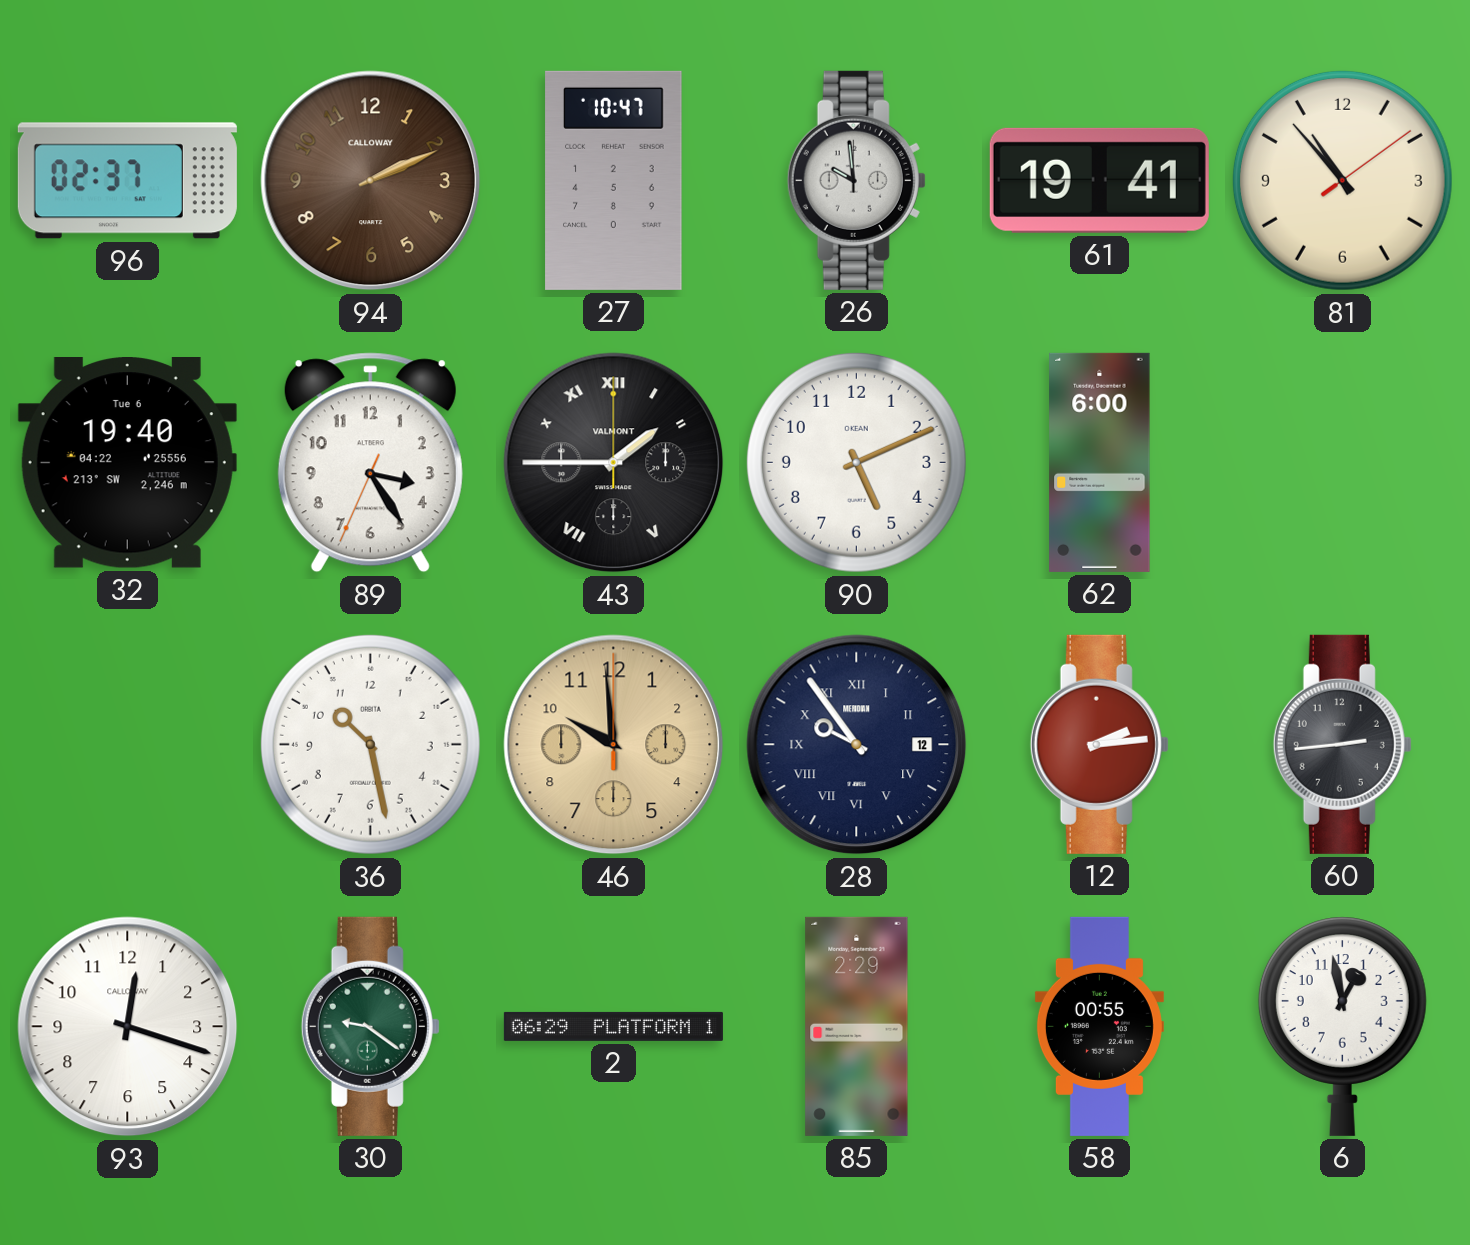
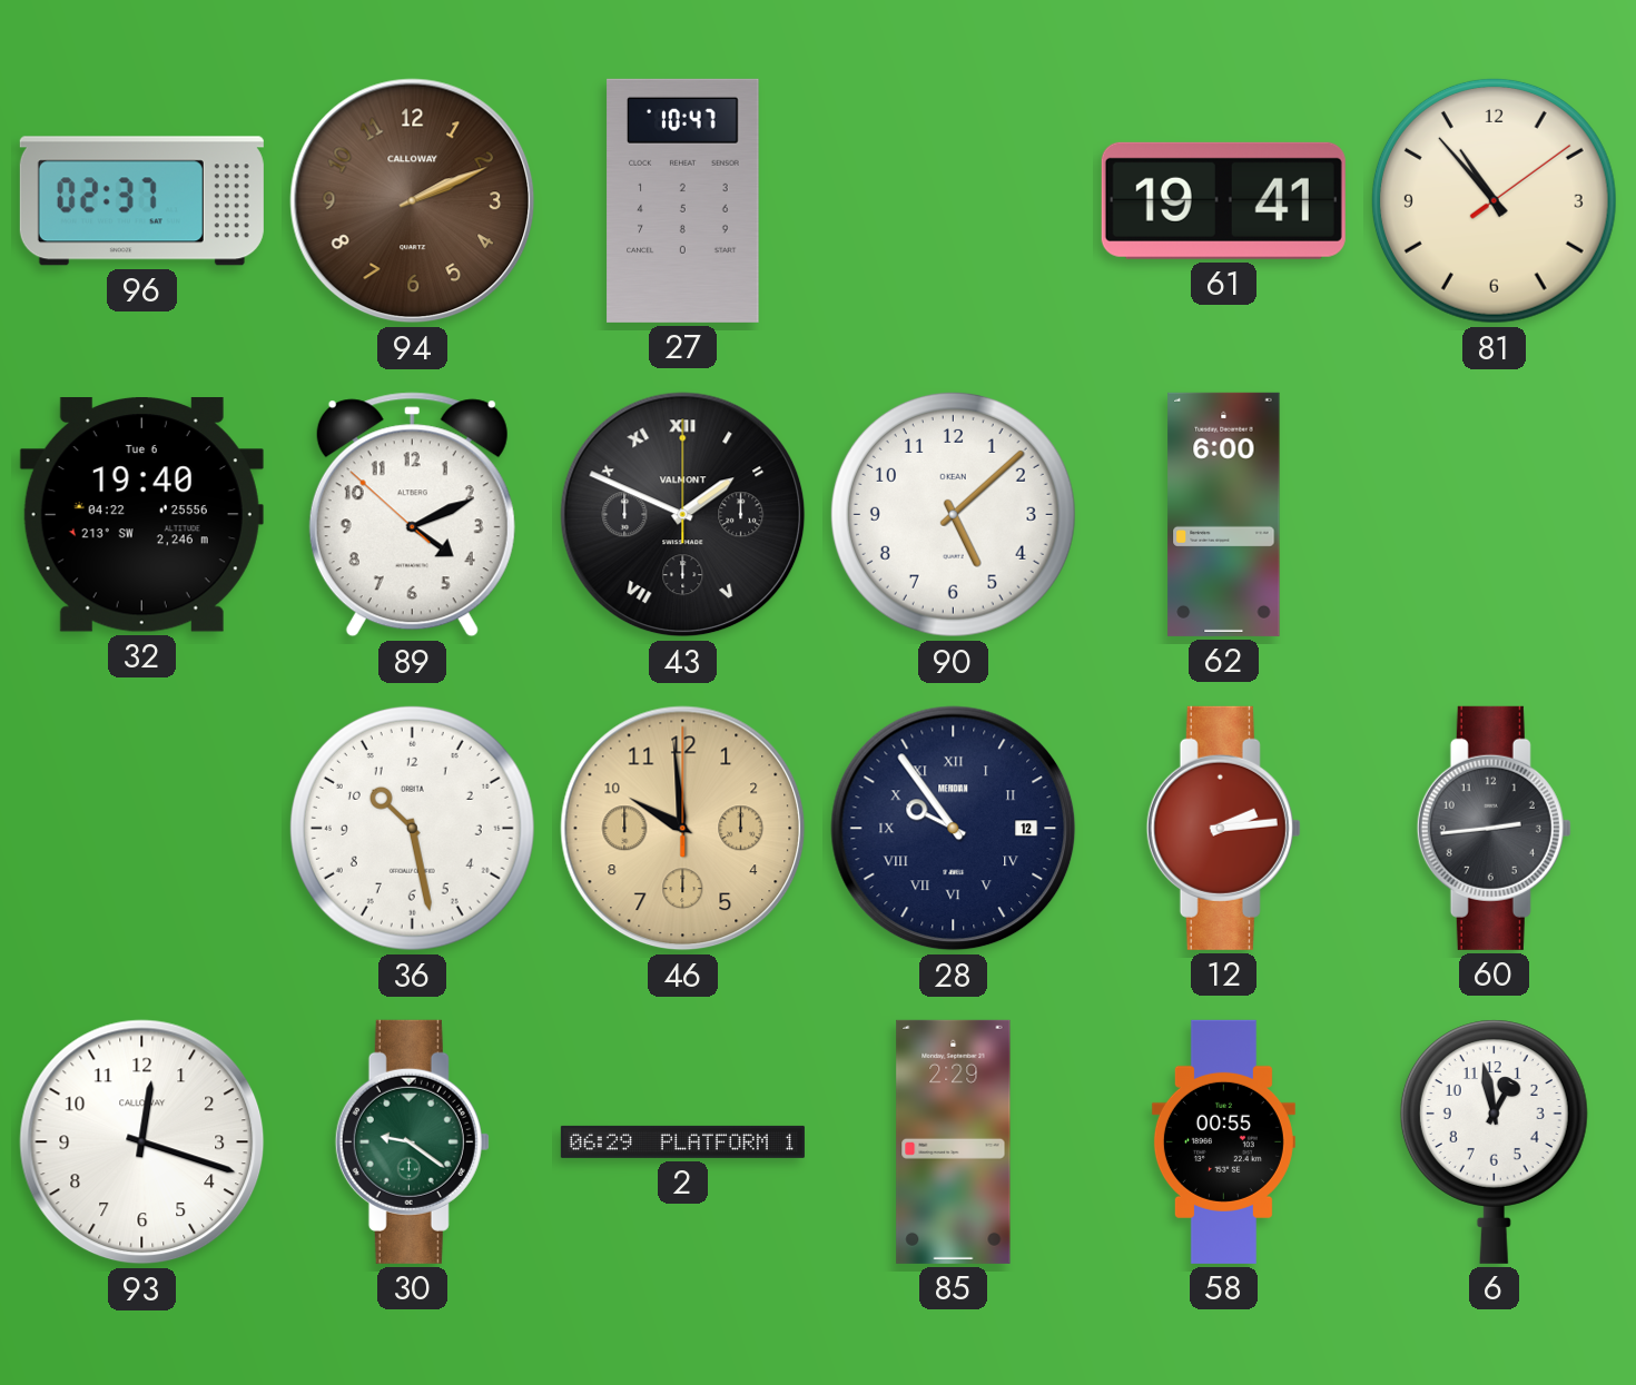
26: 9:59 -> none
89: 3:24 -> 4:10
43: 1:45 -> 1:49
90: 5:11 -> 5:08
